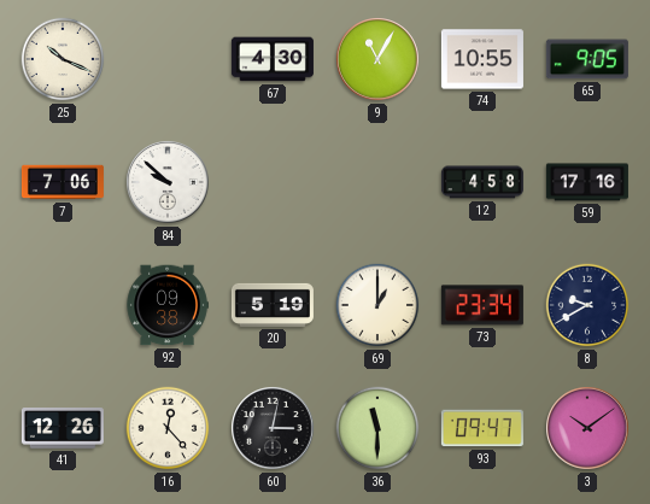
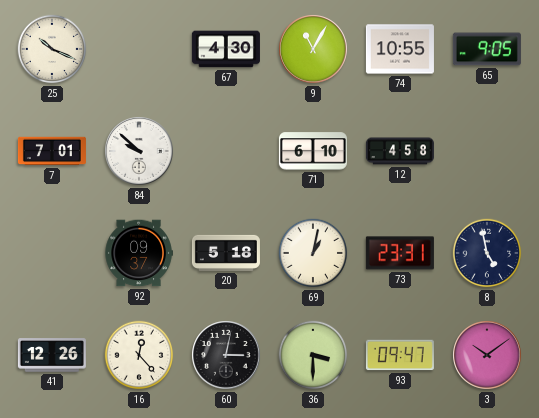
7: 7:06 -> 7:01
71: none -> 6:10
59: 17:16 -> none
92: 09:38 -> 09:37
20: 5:19 -> 5:18
69: 1:00 -> 1:02
73: 23:34 -> 23:31
8: 9:40 -> 4:58
36: 11:30 -> 3:30
